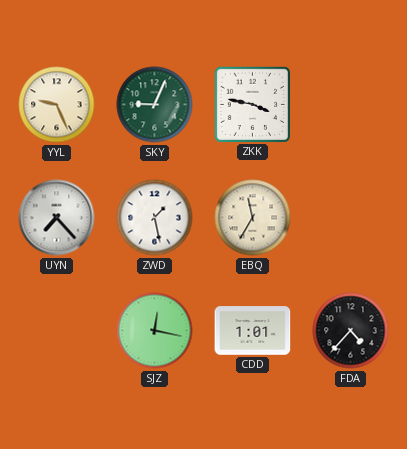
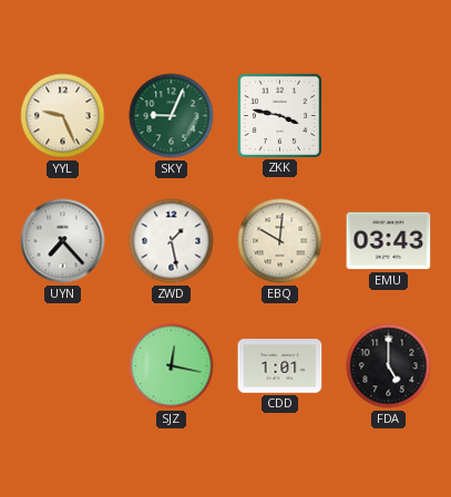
EBQ: 11:35 -> 10:01
EMU: none -> 03:43
FDA: 4:37 -> 5:00
